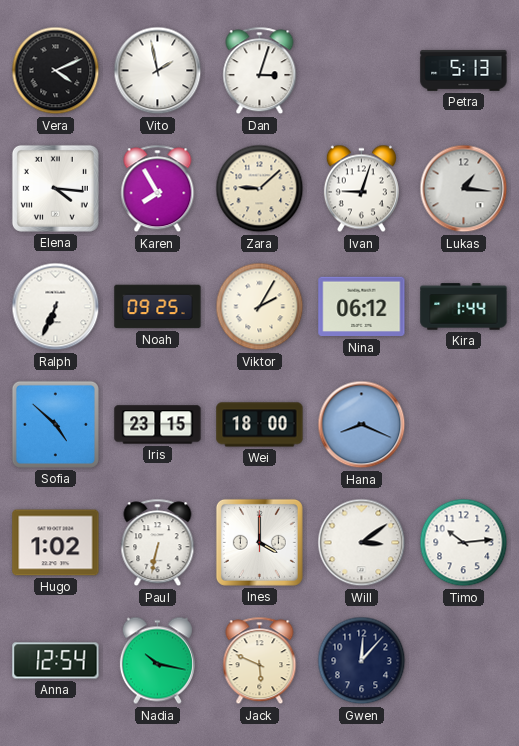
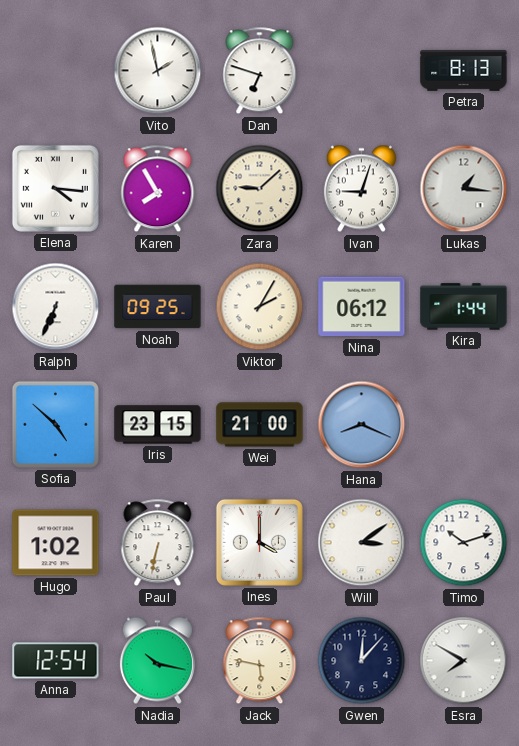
Vera: 4:11 -> none
Dan: 3:03 -> 6:48
Petra: 5:13 -> 8:13
Wei: 18:00 -> 21:00
Timo: 10:14 -> 10:12
Jack: 5:49 -> 5:47
Esra: none -> 7:50
